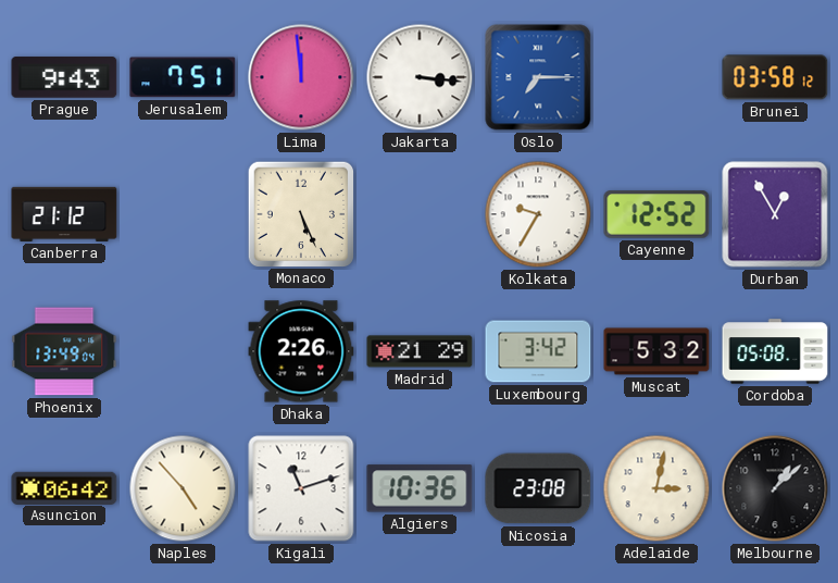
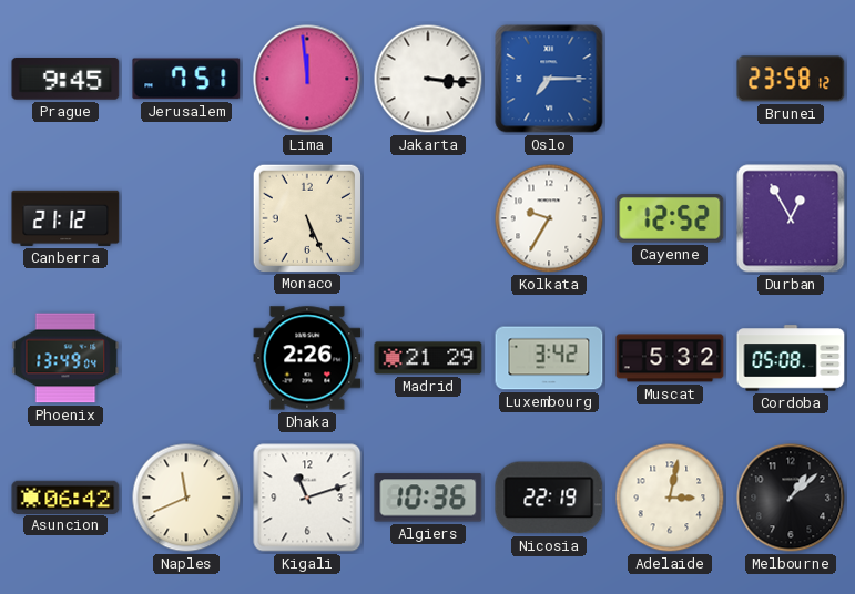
Prague: 9:43 -> 9:45
Brunei: 03:58 -> 23:58
Naples: 4:53 -> 11:41
Nicosia: 23:08 -> 22:19
